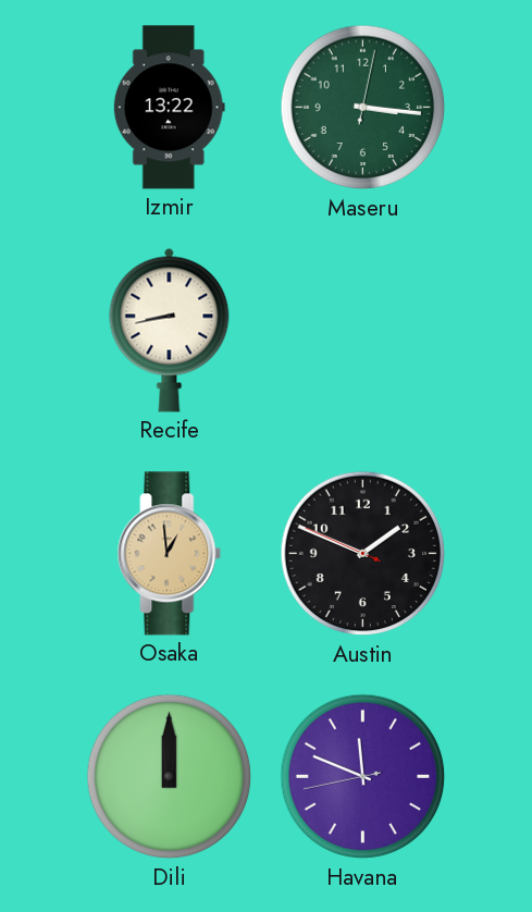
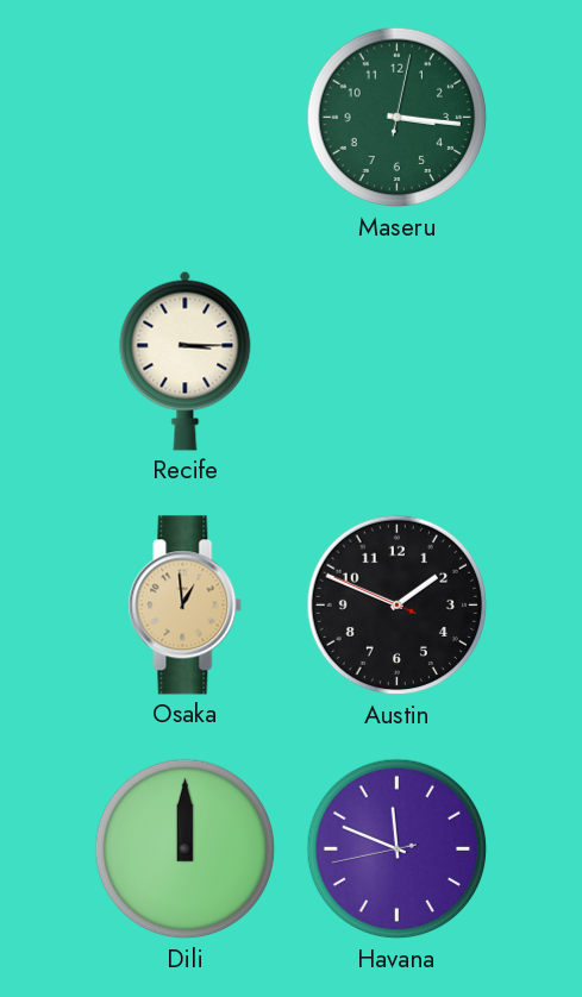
Izmir: 13:22 -> none
Recife: 8:43 -> 3:15
